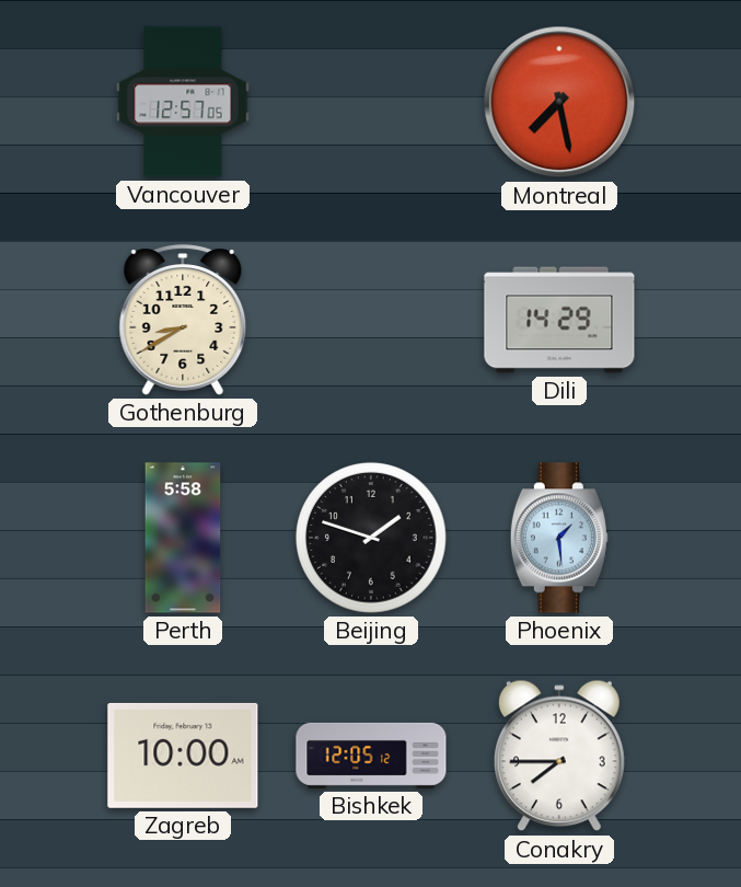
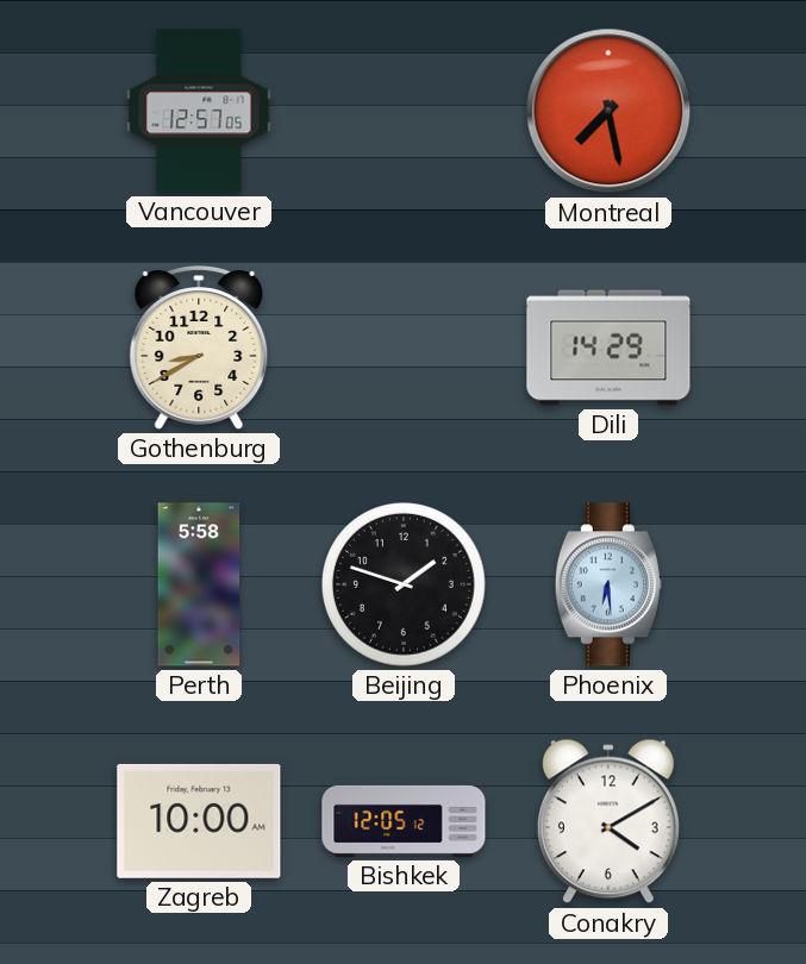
Phoenix: 1:29 -> 6:29
Conakry: 7:45 -> 4:10
